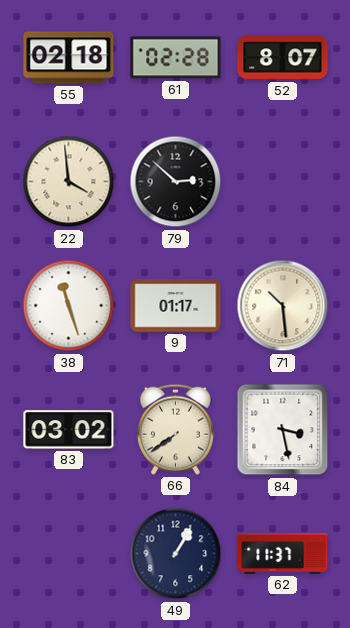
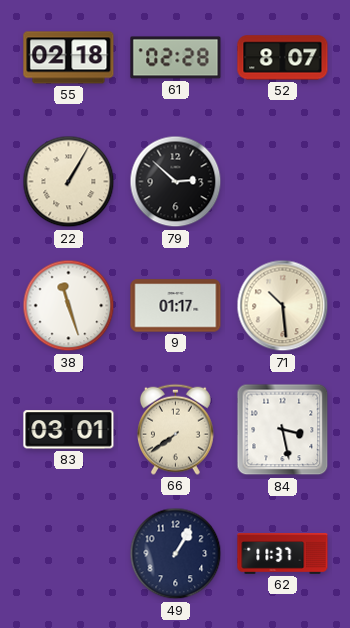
22: 3:59 -> 1:05
83: 03:02 -> 03:01
